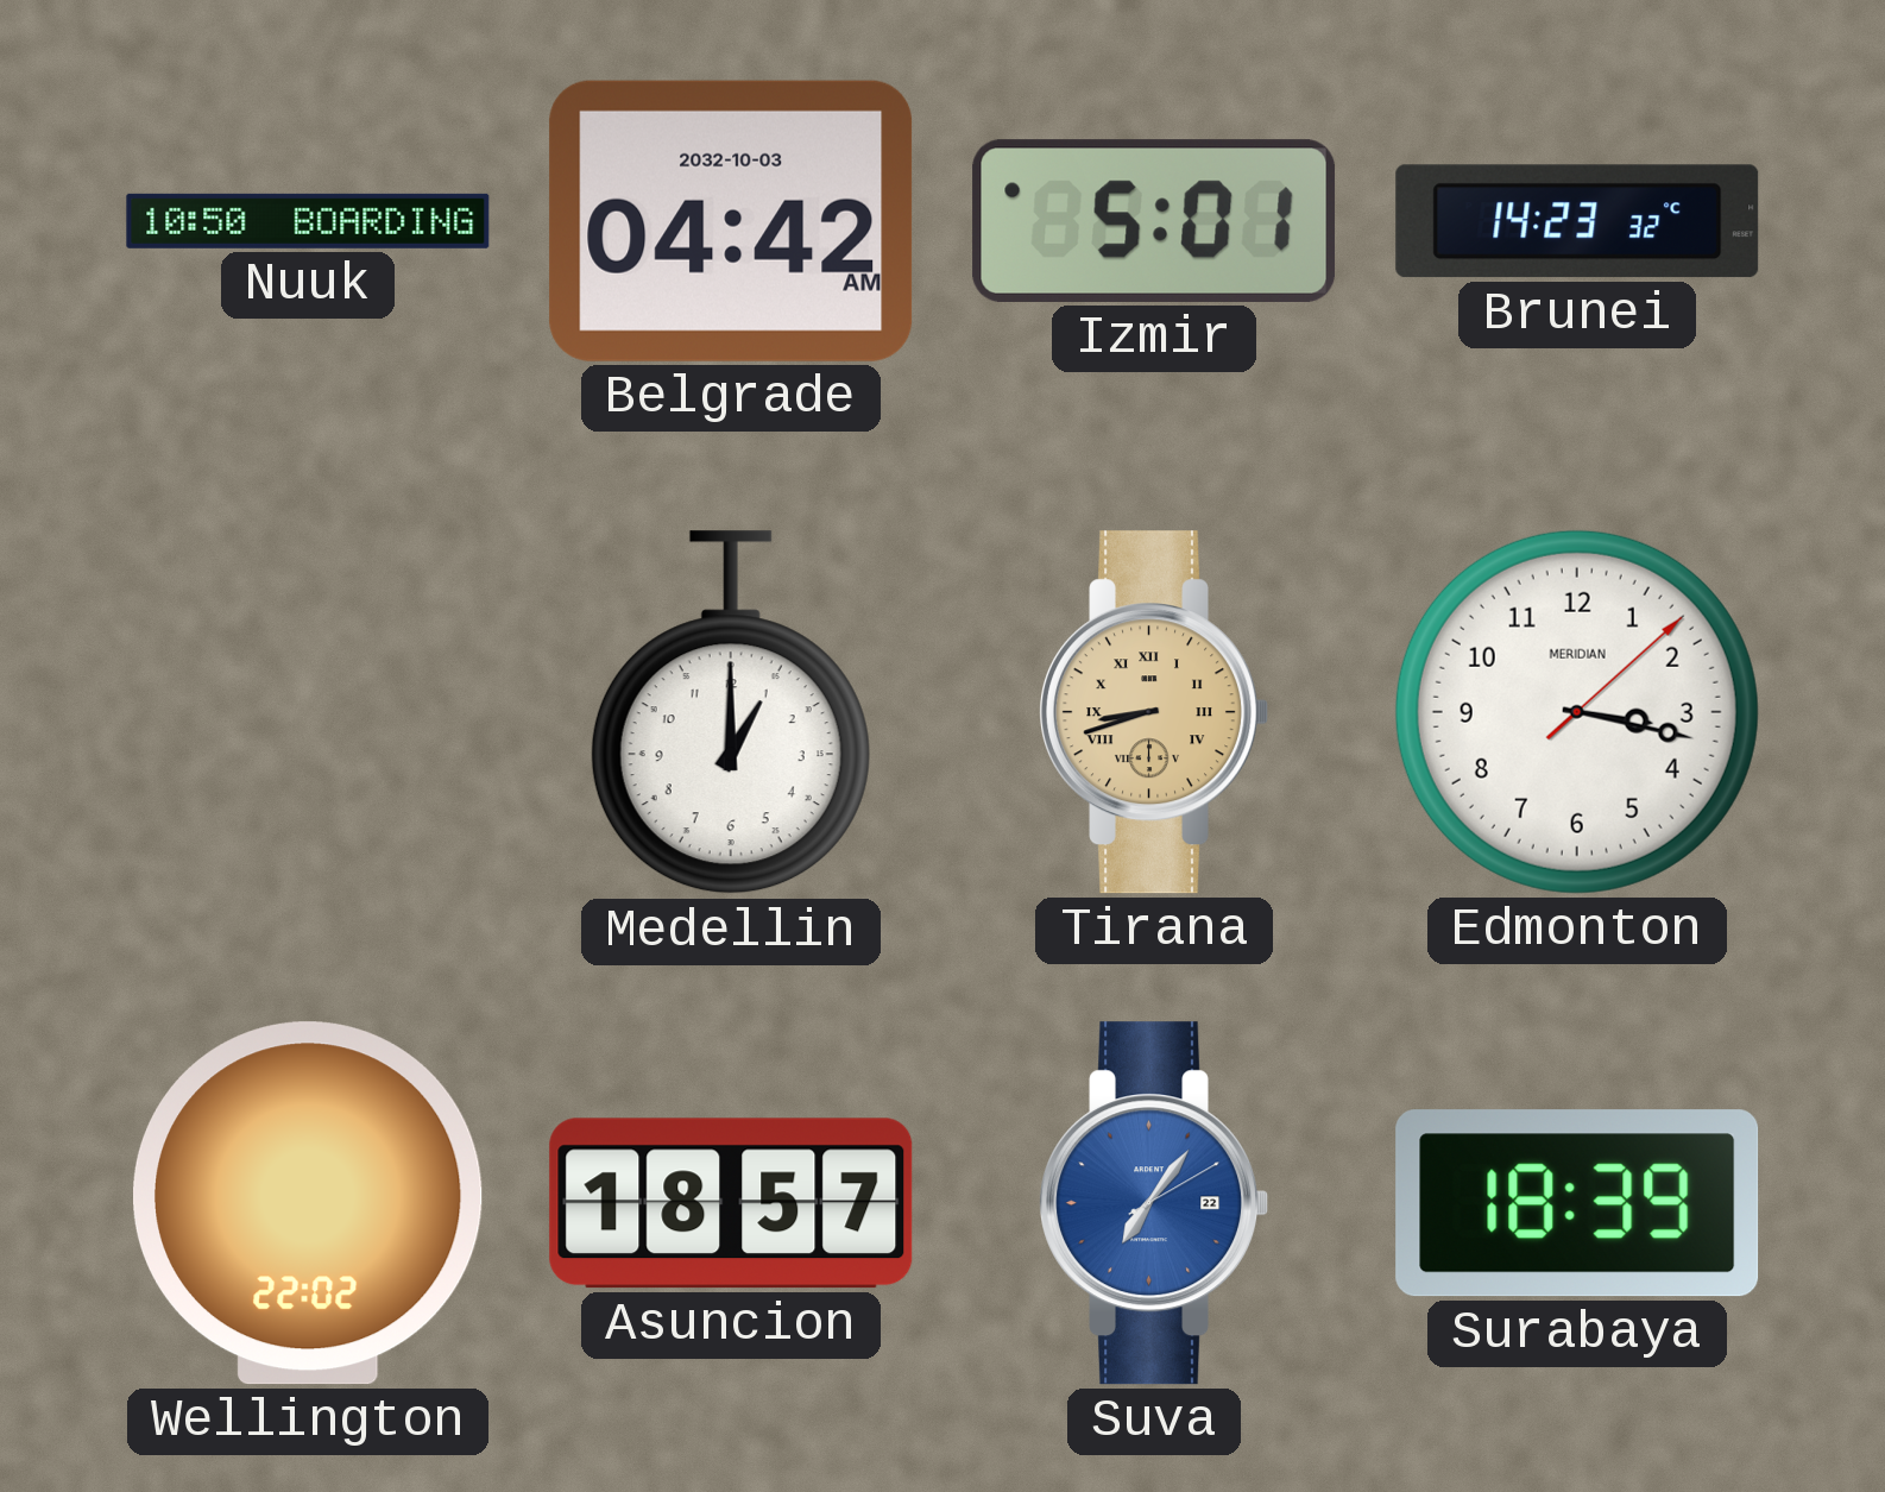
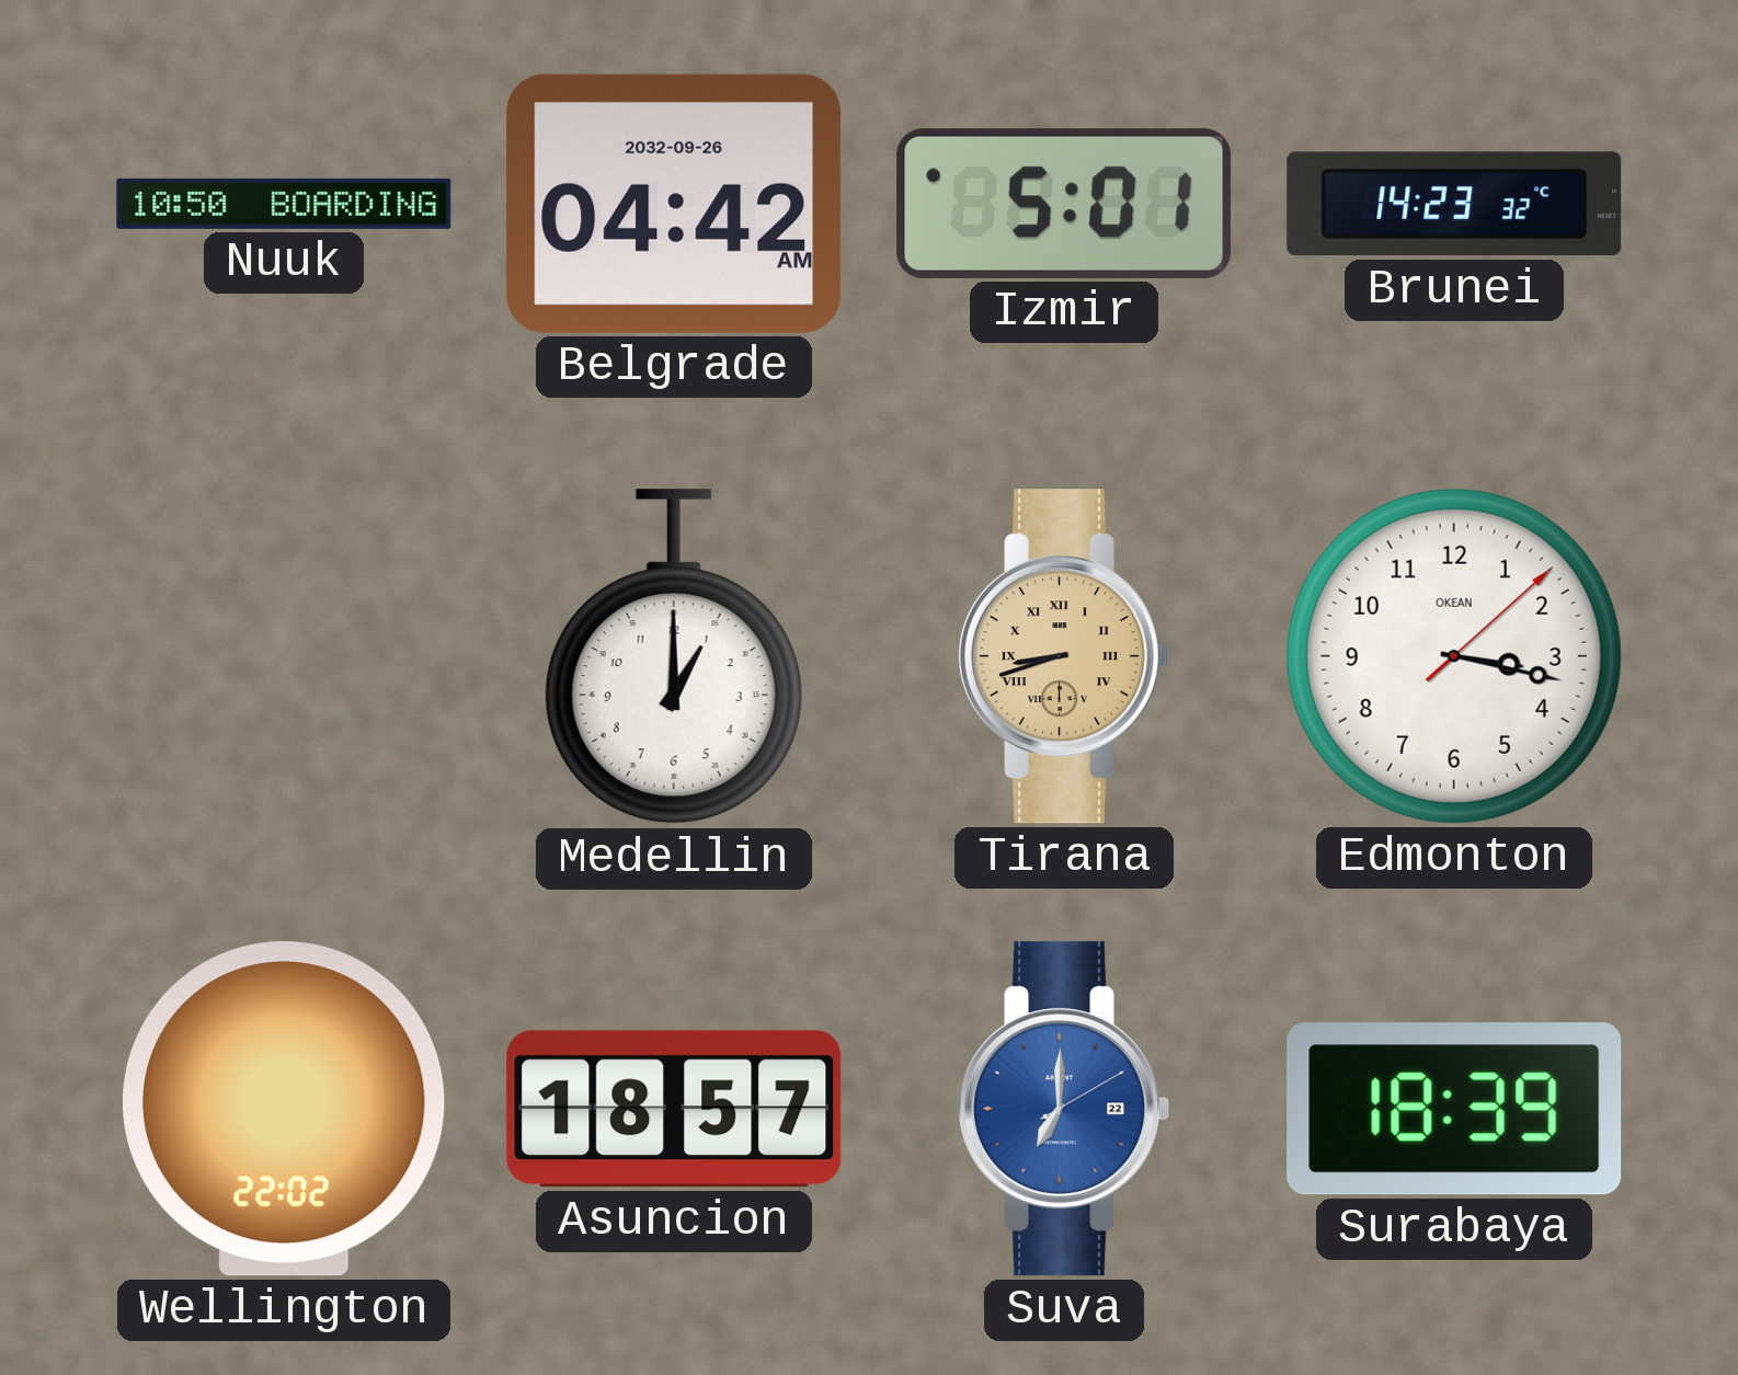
Belgrade date: 2032-10-03 -> 2032-09-26
Edmonton brand: MERIDIAN -> OKEAN
Suva: 7:06 -> 7:00
